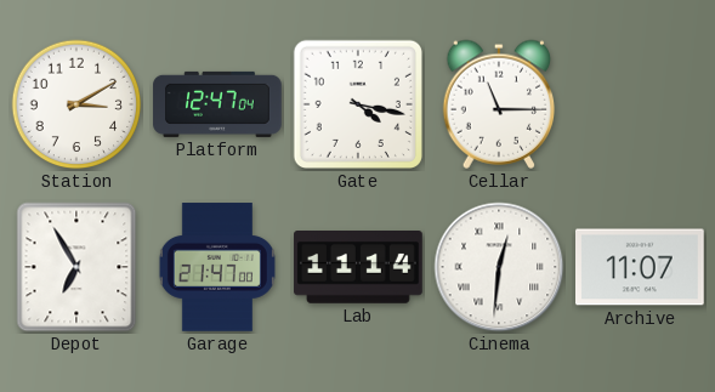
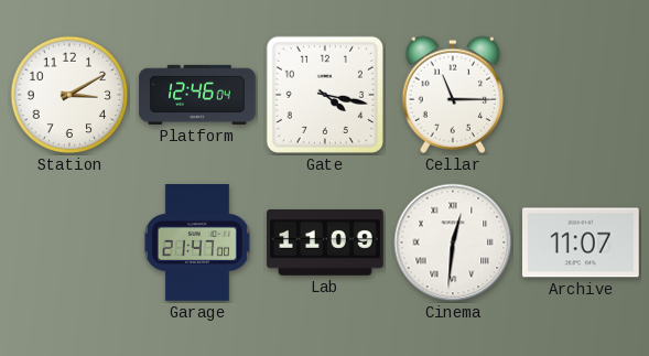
Platform: 12:47 -> 12:46
Depot: 6:55 -> none
Lab: 11:14 -> 11:09
